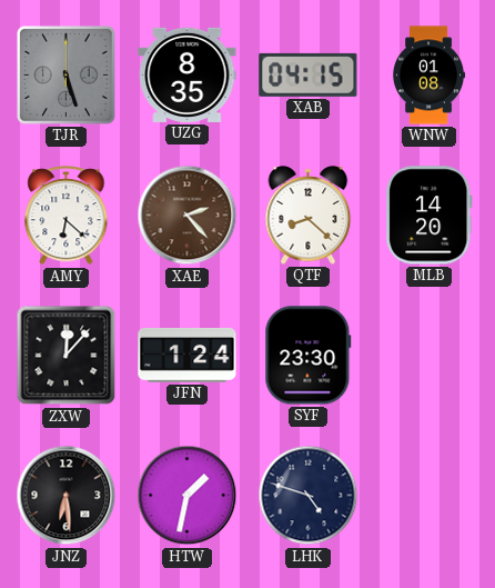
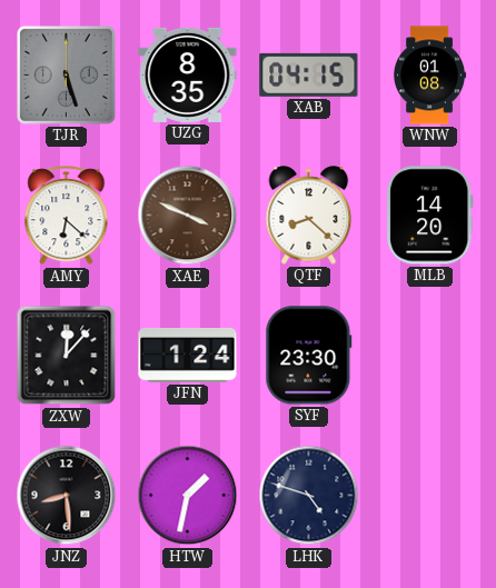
XAE: 2:23 -> 3:49
JNZ: 6:29 -> 8:29
